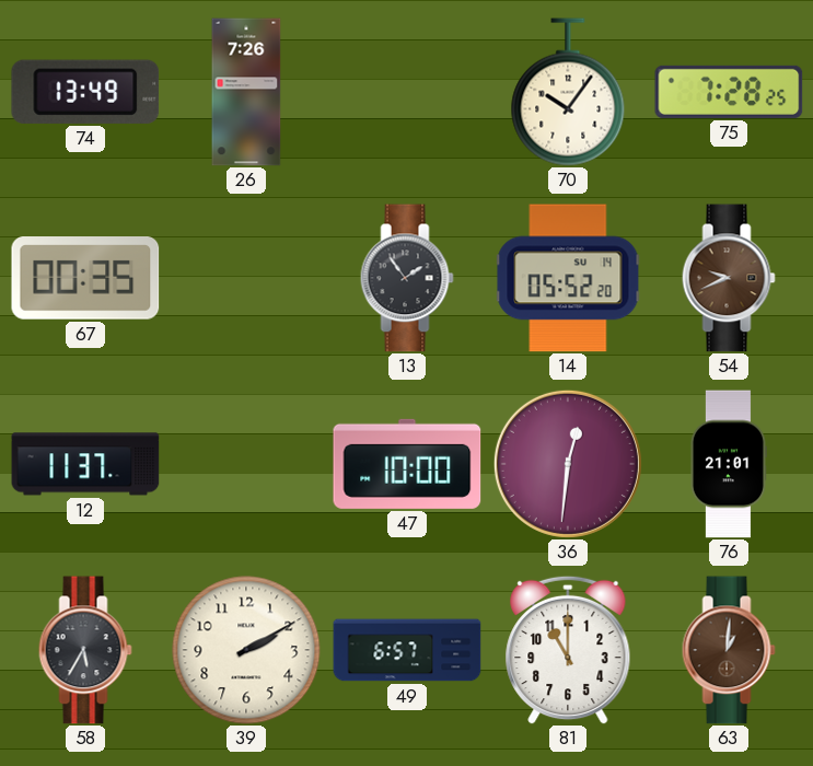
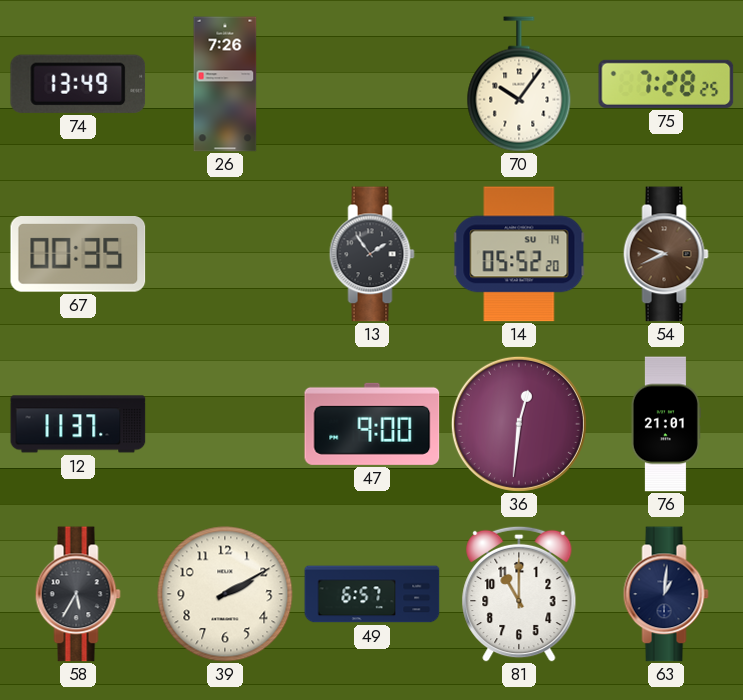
47: 10:00 -> 9:00
63 dial: brown -> navy
